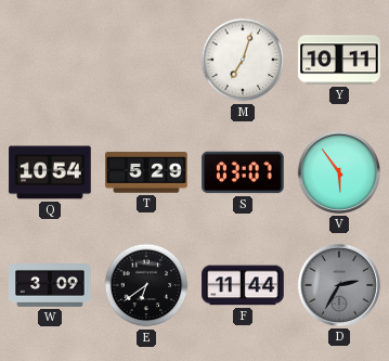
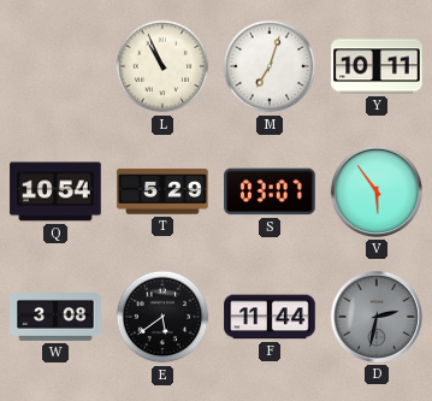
L: none -> 10:56
W: 3:09 -> 3:08
E: 6:39 -> 5:39
D: 2:35 -> 2:32
